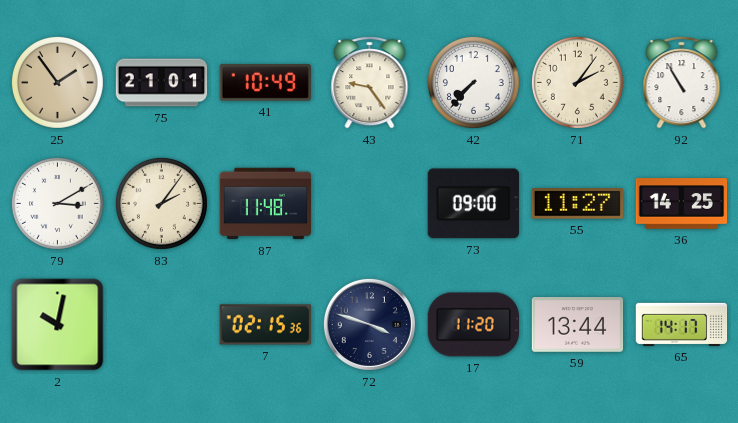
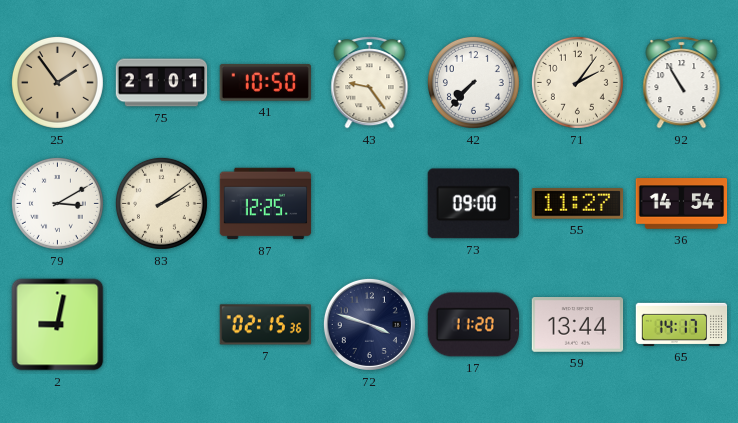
41: 10:49 -> 10:50
83: 2:06 -> 2:09
87: 11:48 -> 12:25
36: 14:25 -> 14:54
2: 10:02 -> 9:02
